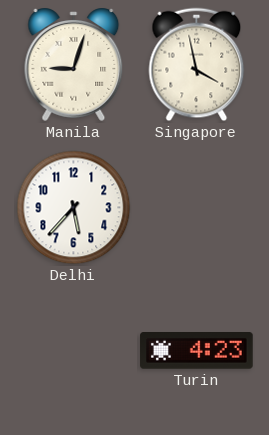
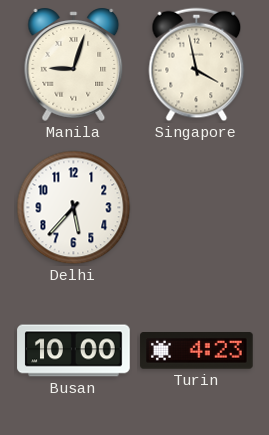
Busan: none -> 10:00
